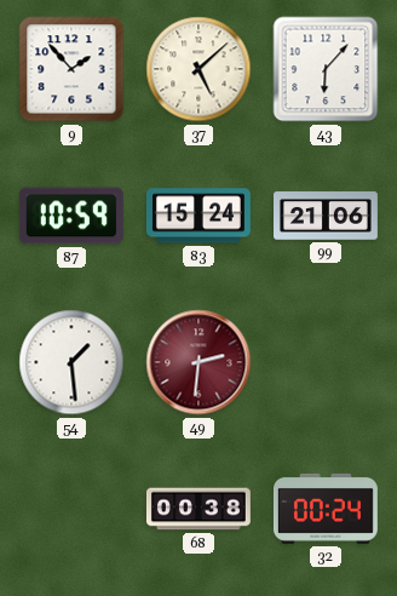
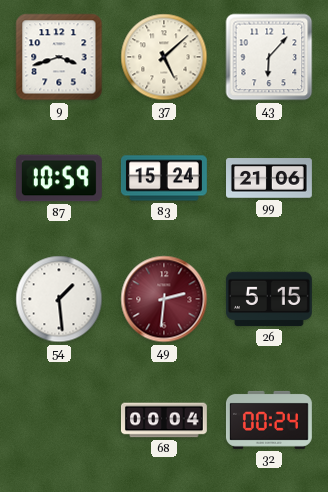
9: 1:53 -> 3:42
26: none -> 5:15
68: 00:38 -> 00:04
